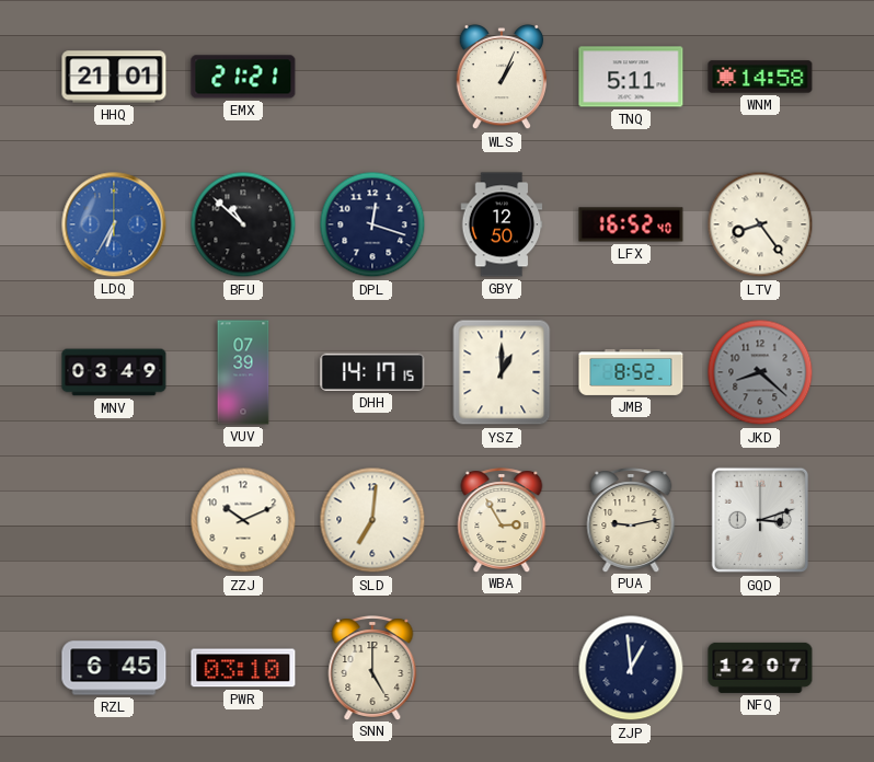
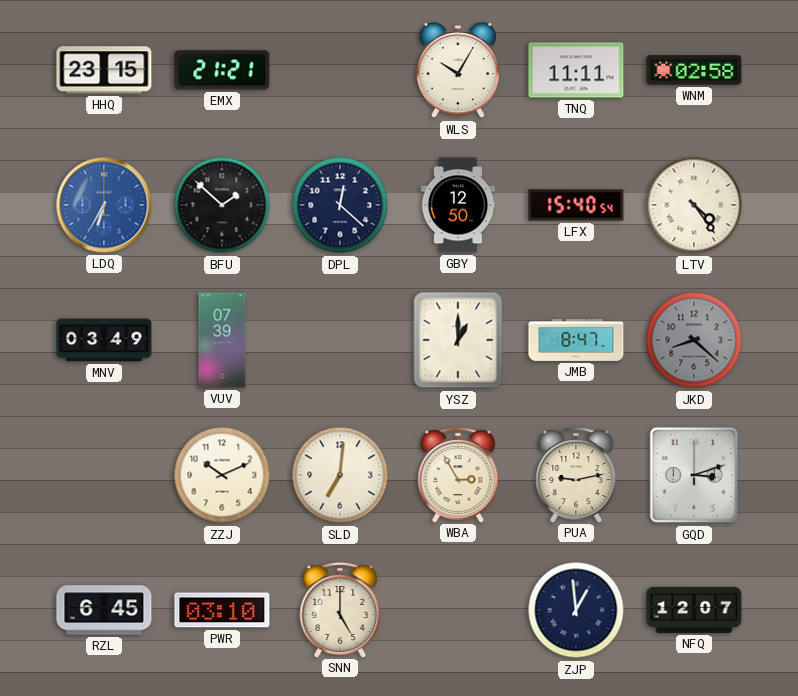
HHQ: 21:01 -> 23:15
WLS: 1:04 -> 10:05
TNQ: 5:11 -> 11:11
WNM: 14:58 -> 02:58
BFU: 10:52 -> 1:52
DPL: 12:18 -> 12:22
LFX: 16:52 -> 15:40
LTV: 8:24 -> 4:24
DHH: 14:17 -> none
JMB: 8:52 -> 8:47
